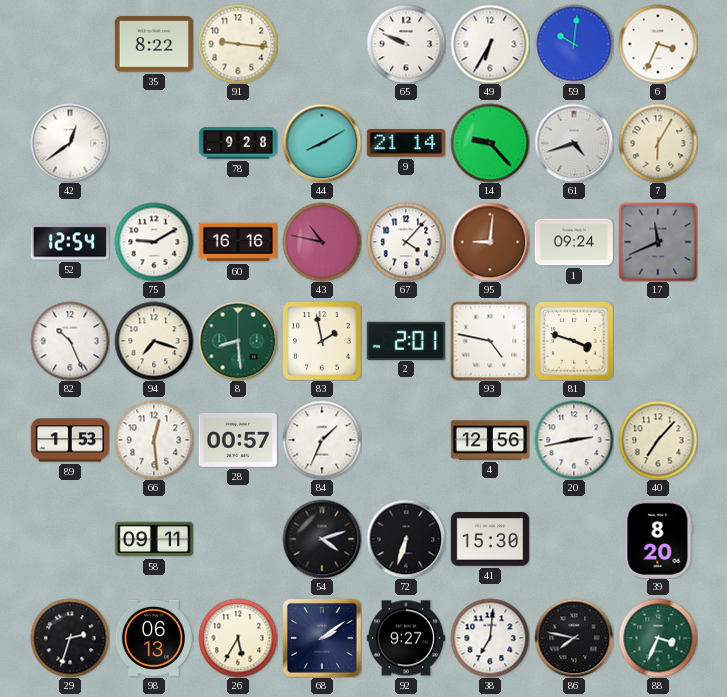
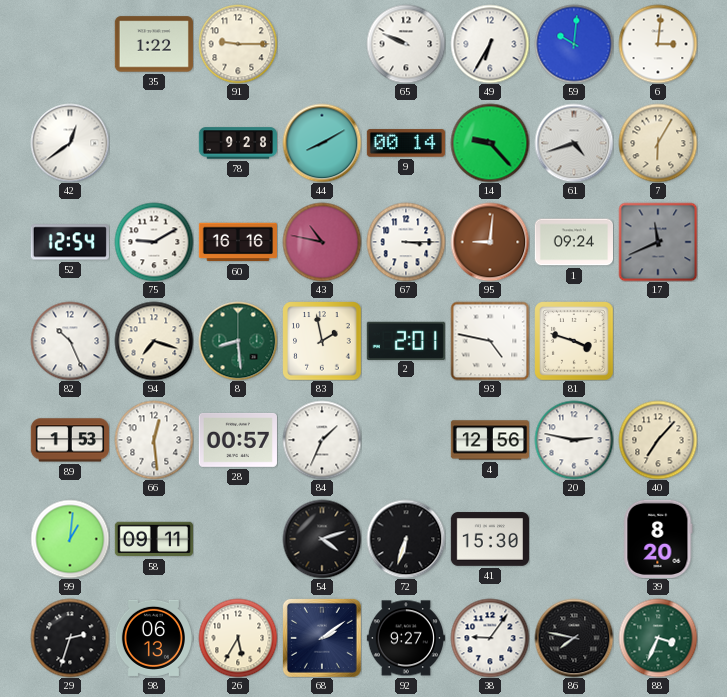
35: 8:22 -> 1:22
91: 9:16 -> 9:15
6: 3:34 -> 3:01
9: 21:14 -> 00:14
67: 4:07 -> 3:15
20: 2:43 -> 2:47
99: none -> 1:01
38: 7:01 -> 9:06
